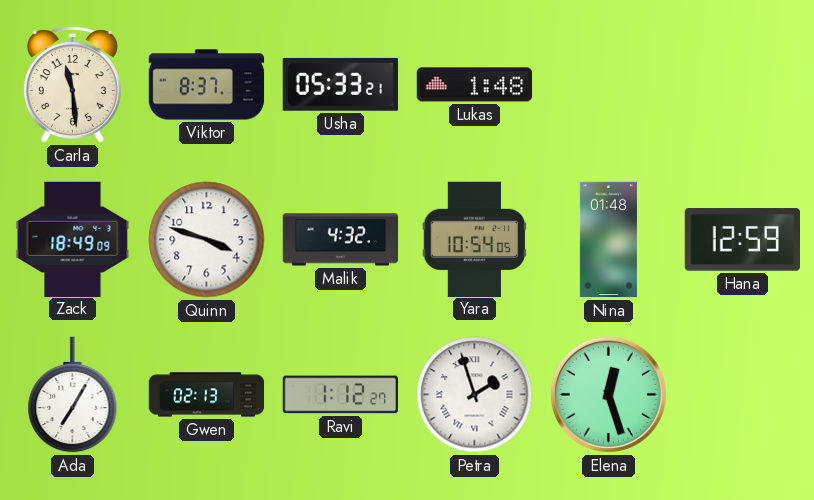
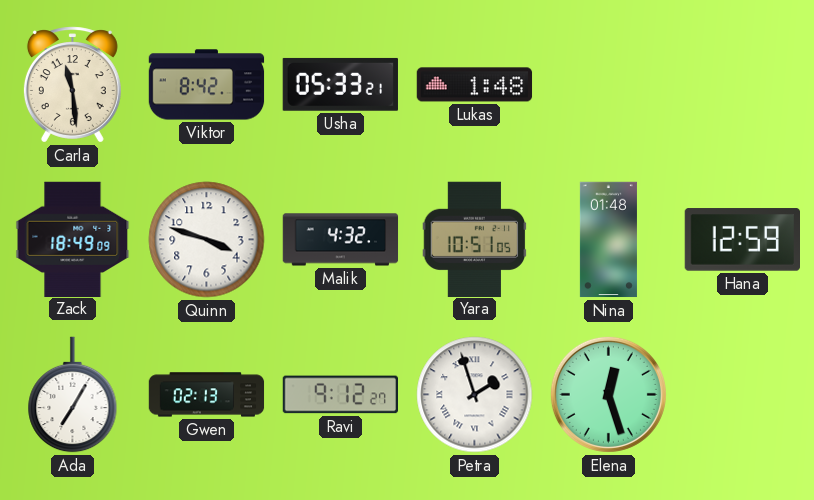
Viktor: 8:37 -> 8:42
Yara: 10:54 -> 10:51
Ravi: 1:12 -> 9:12
